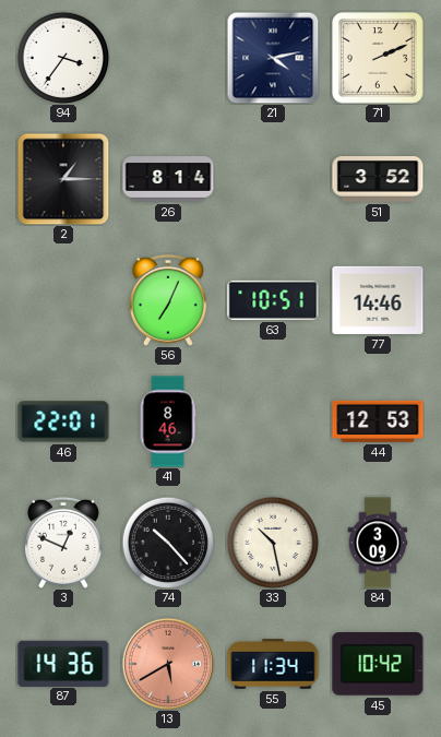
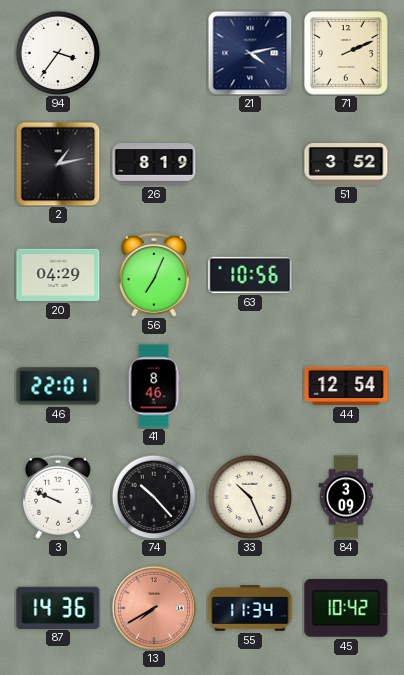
2: 1:15 -> 1:13
26: 8:14 -> 8:19
20: none -> 04:29
63: 10:51 -> 10:56
77: 14:46 -> none
44: 12:53 -> 12:54
3: 12:49 -> 9:49
33: 10:28 -> 10:26
13: 5:40 -> 7:40
